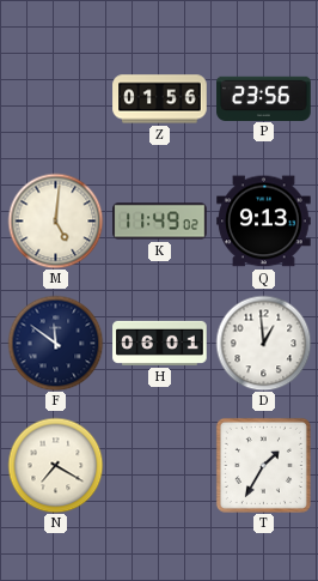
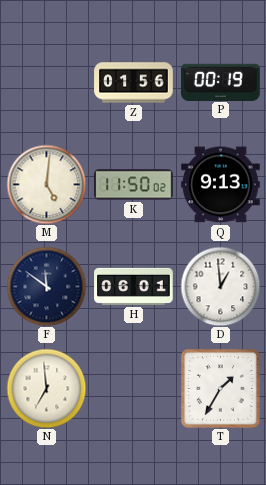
P: 23:56 -> 00:19
K: 11:49 -> 11:50
N: 7:20 -> 6:59
